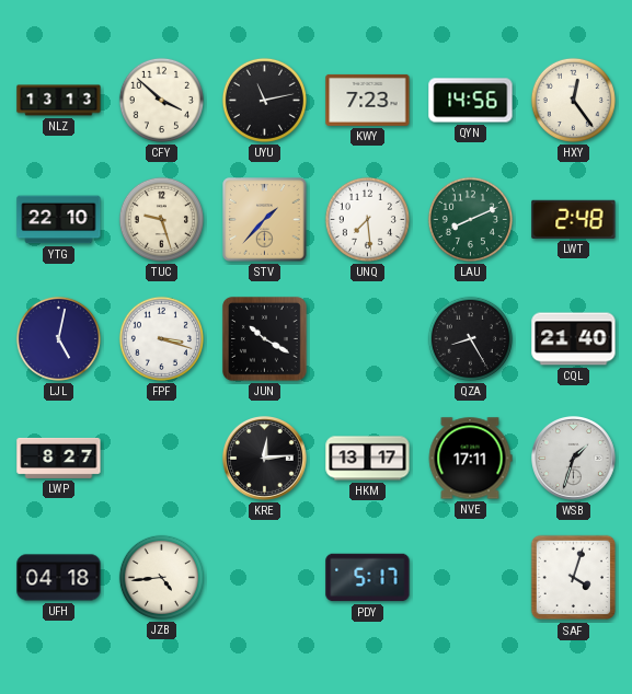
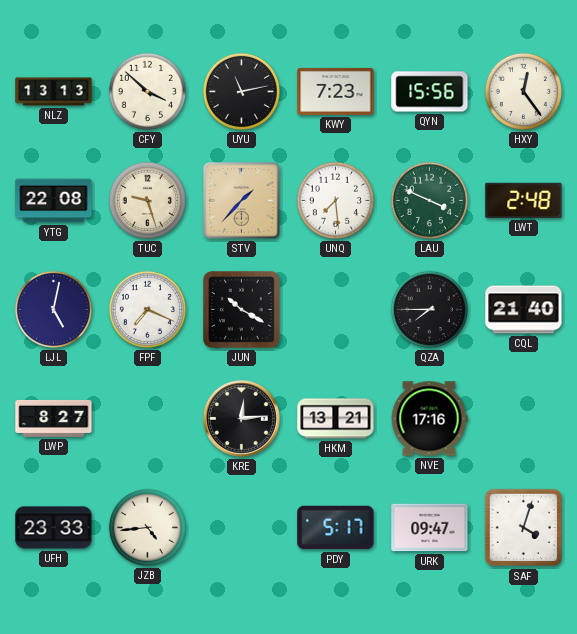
QYN: 14:56 -> 15:56
YTG: 22:10 -> 22:08
LAU: 8:11 -> 3:49
FPF: 3:18 -> 7:19
QZA: 8:25 -> 7:45
HKM: 13:17 -> 13:21
NVE: 17:11 -> 17:16
WSB: 1:33 -> none
UFH: 04:18 -> 23:33
URK: none -> 09:47
